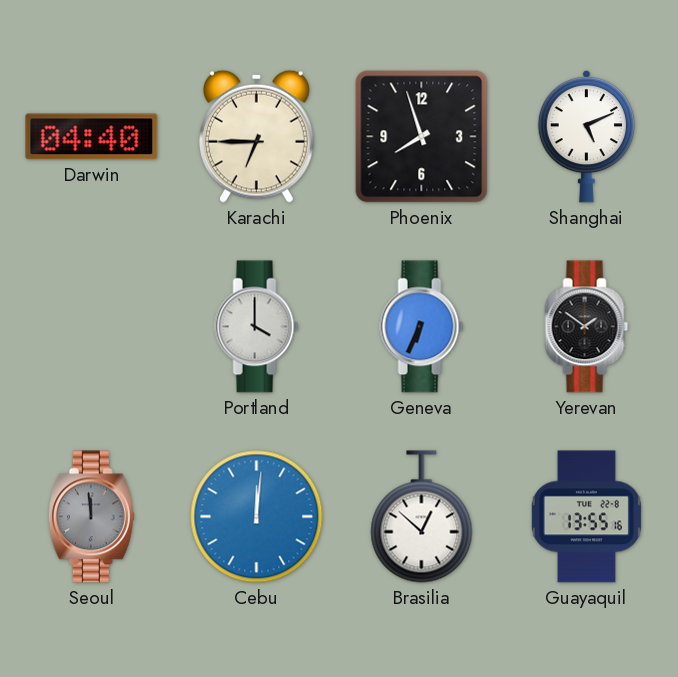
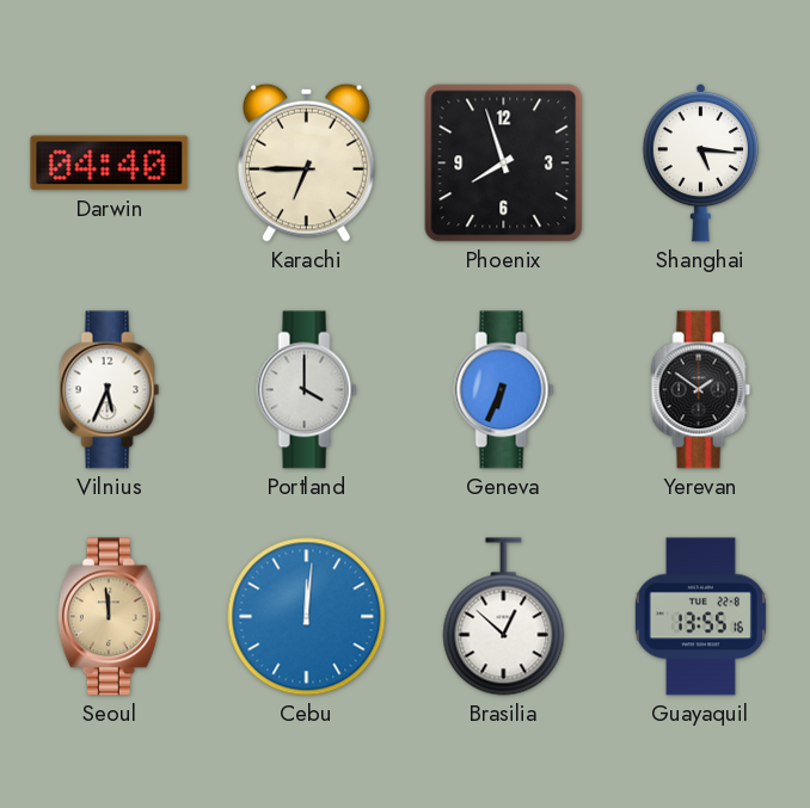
Shanghai: 5:11 -> 5:16
Vilnius: none -> 5:34
Seoul dial: grey -> champagne
